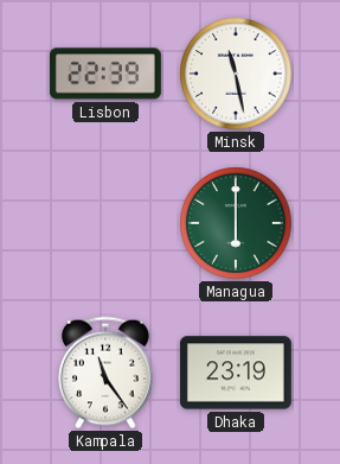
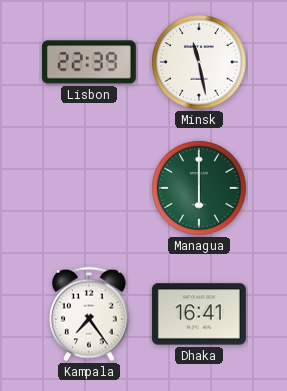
Kampala: 11:24 -> 7:24
Dhaka: 23:19 -> 16:41
